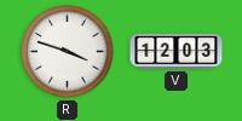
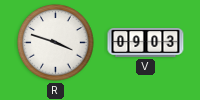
V: 12:03 -> 09:03
